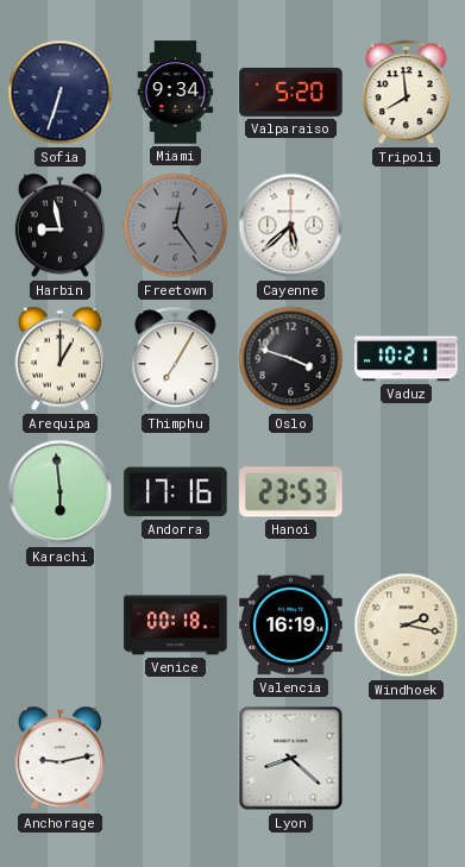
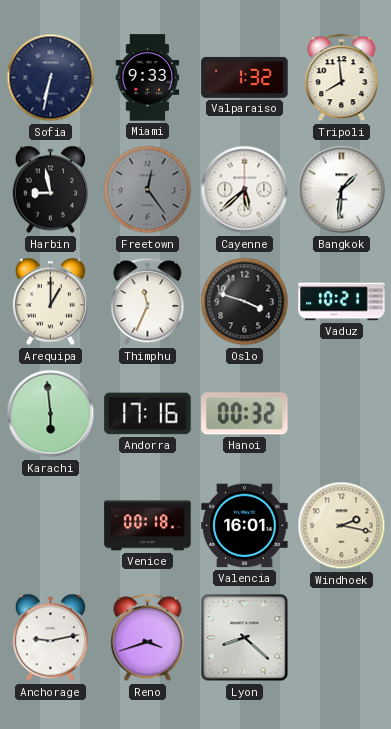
Sofia: 6:33 -> 6:32
Miami: 9:34 -> 9:33
Valparaiso: 5:20 -> 1:32
Bangkok: none -> 1:31
Thimphu: 7:05 -> 11:34
Hanoi: 23:53 -> 00:32
Valencia: 16:19 -> 16:01
Reno: none -> 3:42
